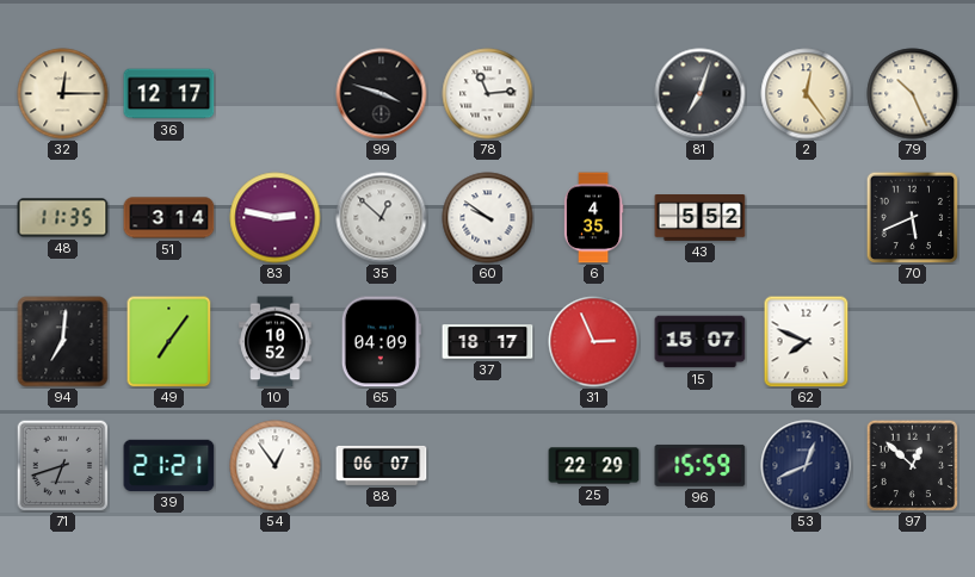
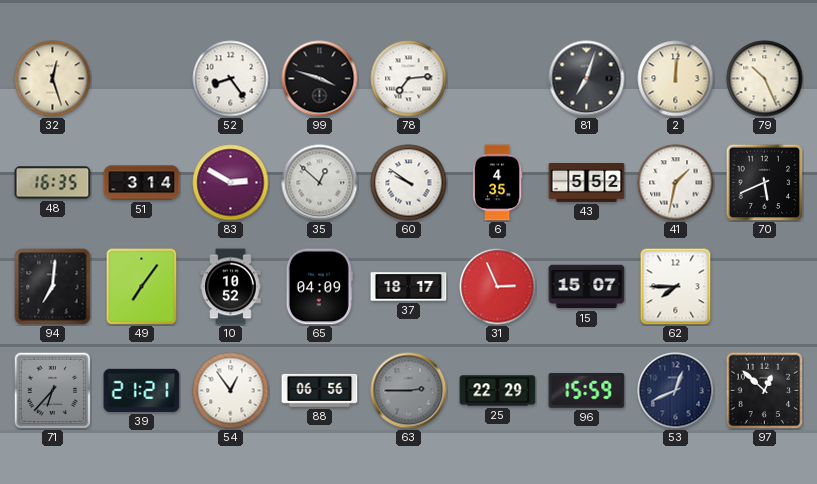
32: 12:15 -> 12:27
36: 12:17 -> none
52: none -> 8:24
78: 11:14 -> 7:14
2: 12:24 -> 12:01
48: 11:35 -> 16:35
83: 2:47 -> 2:50
41: none -> 1:32
62: 7:49 -> 7:45
71: 6:42 -> 6:37
88: 06:07 -> 06:56
63: none -> 2:45
